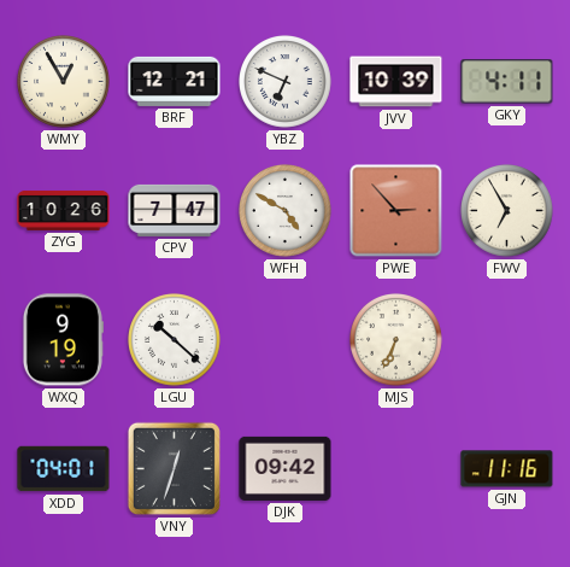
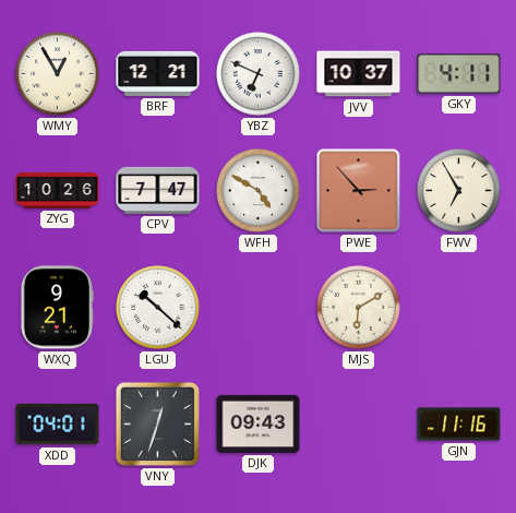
JVV: 10:39 -> 10:37
WXQ: 9:19 -> 9:21
MJS: 6:34 -> 6:10
DJK: 09:42 -> 09:43
